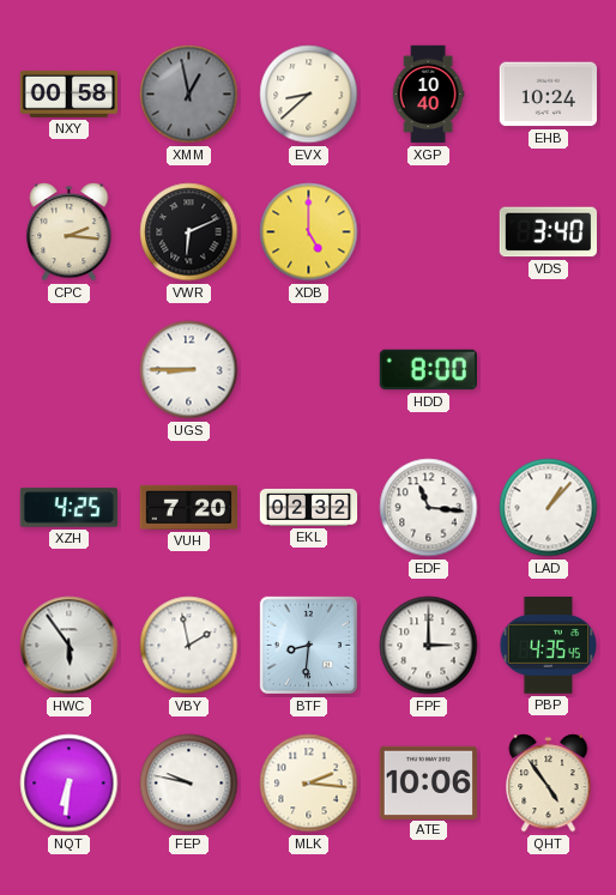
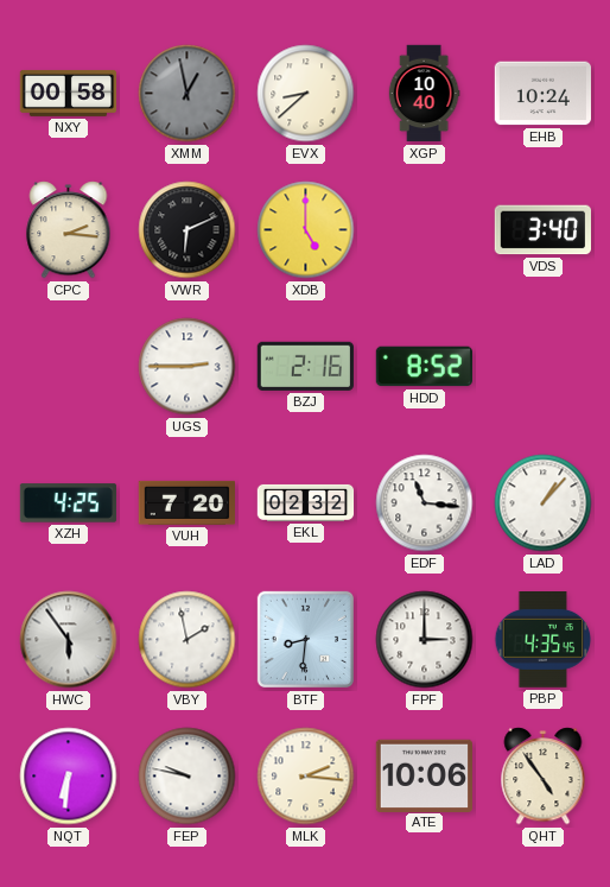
UGS: 8:45 -> 2:45
BZJ: none -> 2:16
HDD: 8:00 -> 8:52
